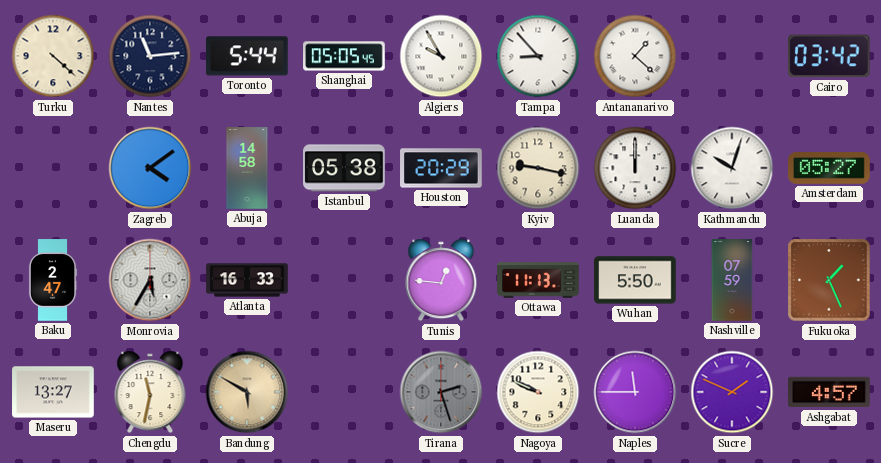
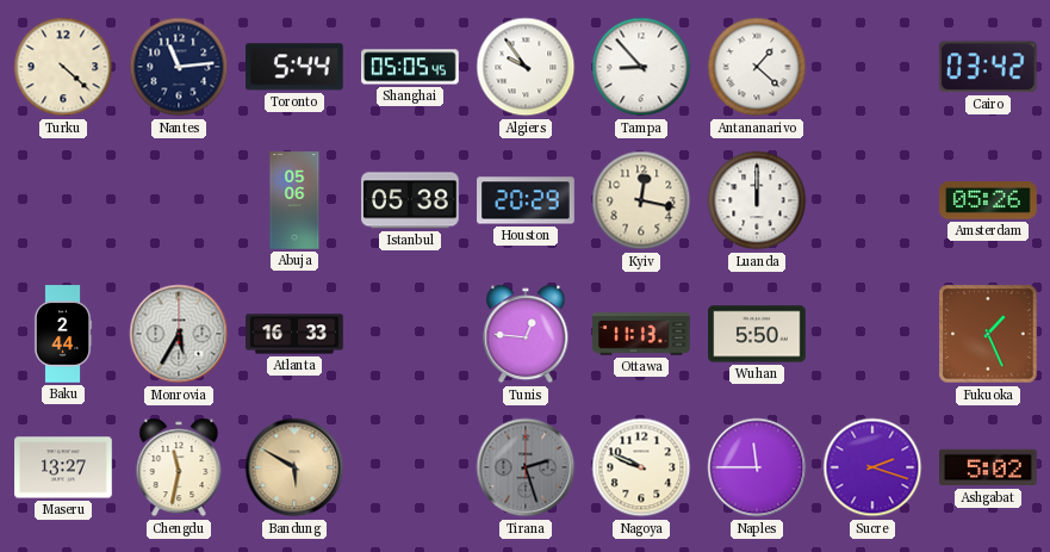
Algiers: 9:55 -> 9:54
Zagreb: 4:09 -> none
Abuja: 14:58 -> 05:06
Kyiv: 9:17 -> 12:17
Kathmandu: 10:03 -> none
Amsterdam: 05:27 -> 05:26
Baku: 2:47 -> 2:44
Nashville: 07:59 -> none
Sucre: 1:49 -> 2:18
Ashgabat: 4:57 -> 5:02
